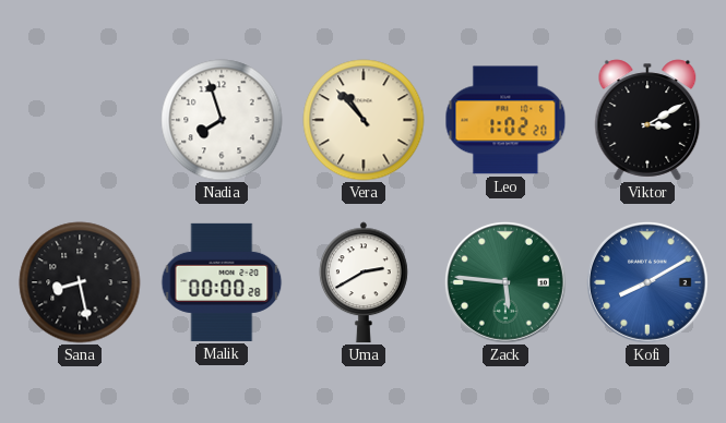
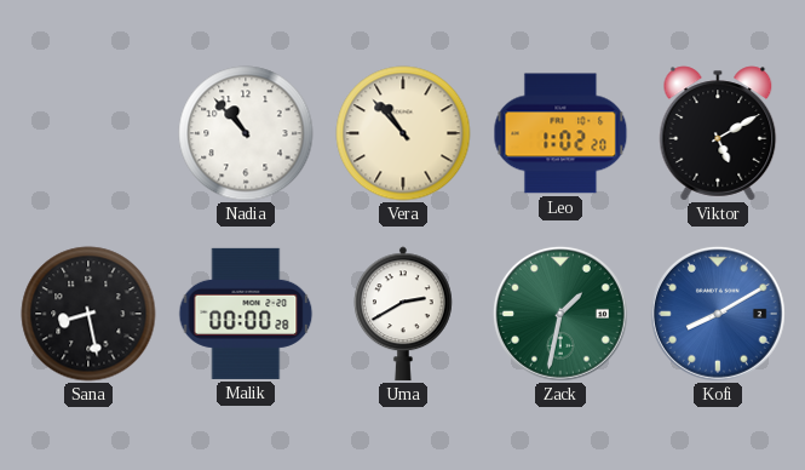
Nadia: 7:57 -> 10:53
Viktor: 3:10 -> 5:10
Zack: 5:46 -> 1:32
